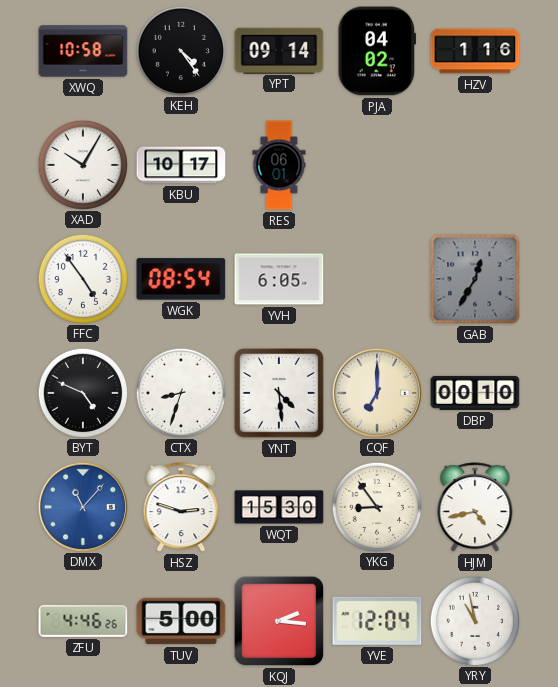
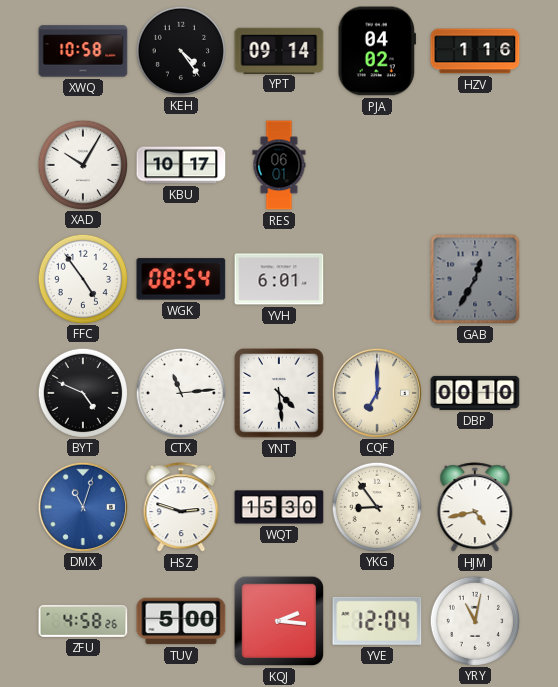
YVH: 6:05 -> 6:01
CTX: 8:33 -> 11:14
DMX: 11:07 -> 11:03
ZFU: 4:46 -> 4:58
YRY: 10:58 -> 11:02
